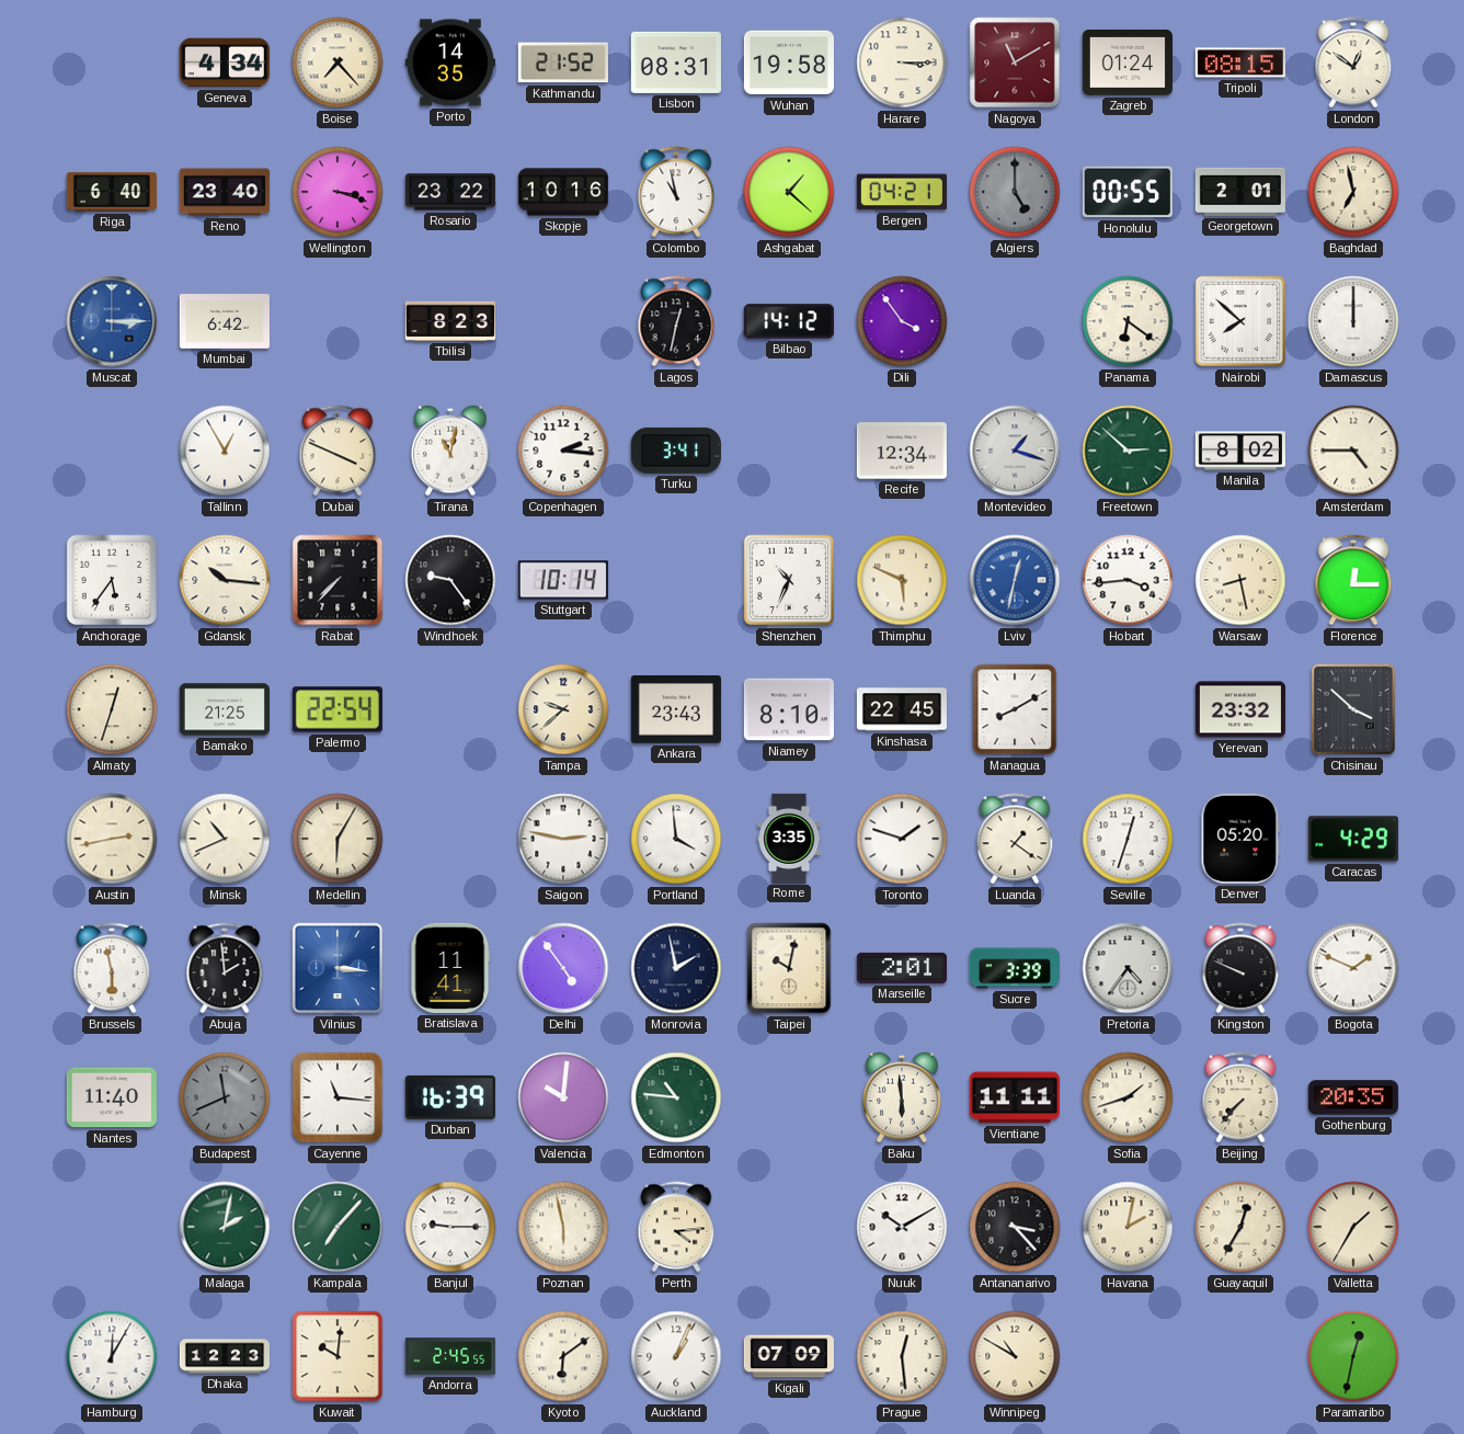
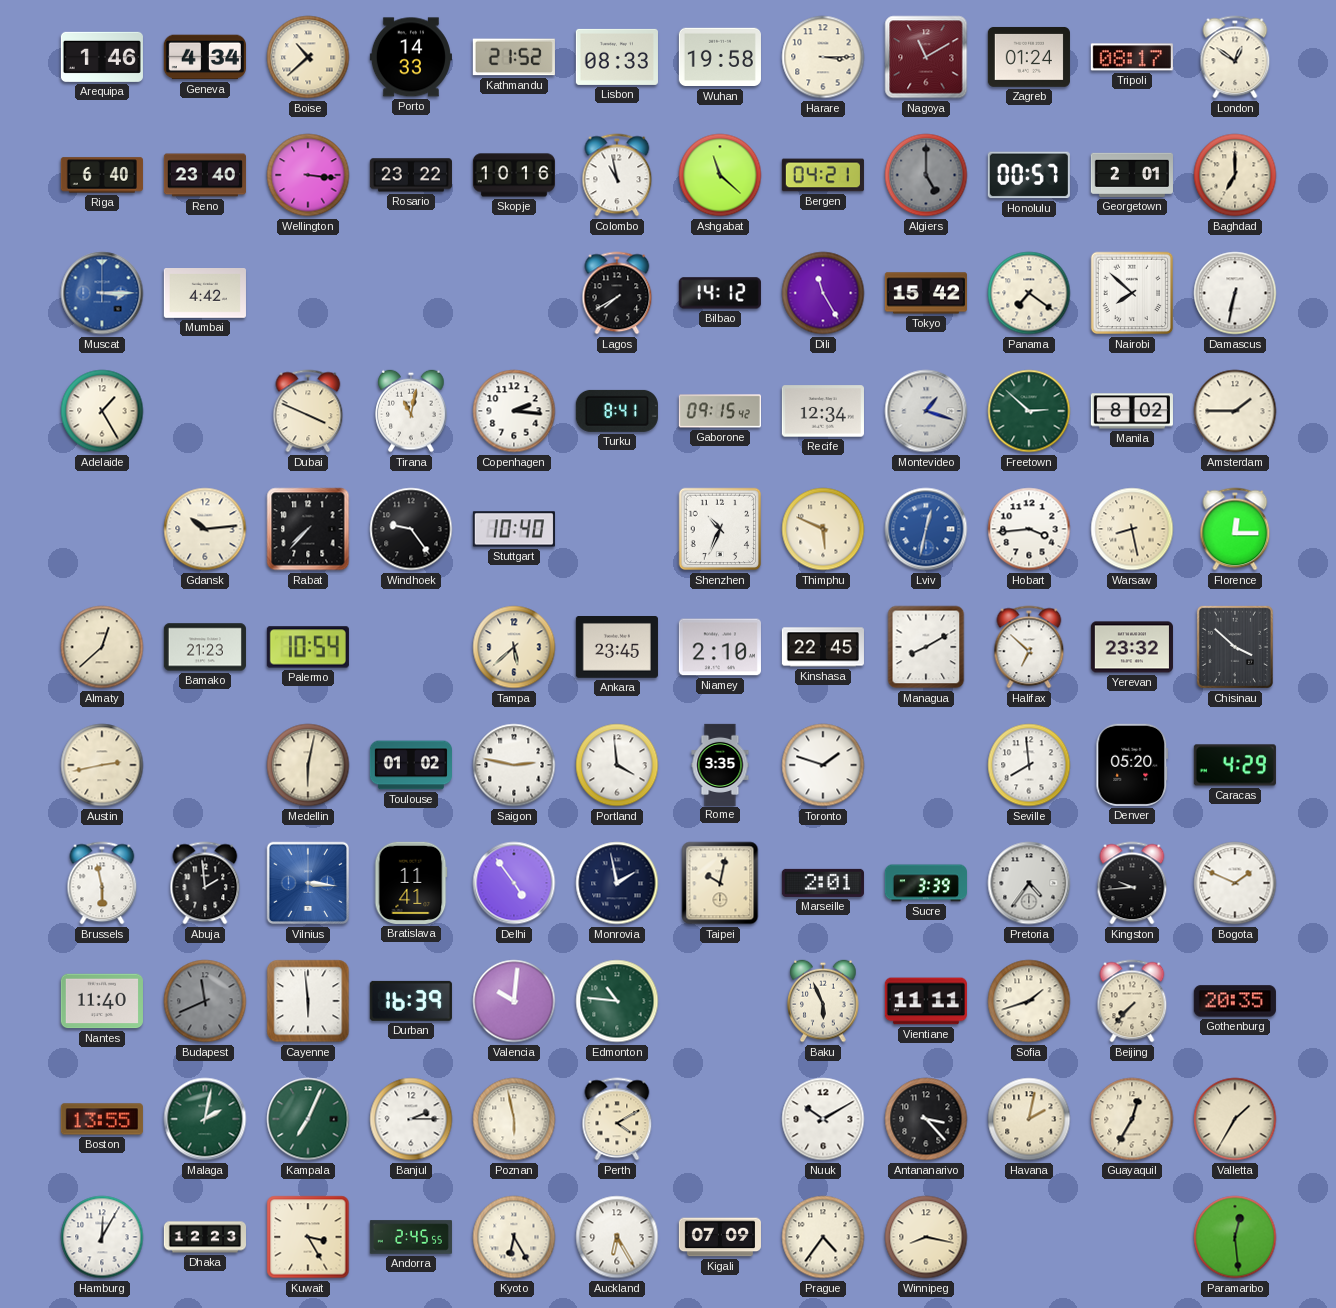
Arequipa: none -> 1:46
Boise: 7:23 -> 10:38
Porto: 14:35 -> 14:33
Lisbon: 08:31 -> 08:33
Tripoli: 08:15 -> 08:17
Wellington: 3:18 -> 3:16
Ashgabat: 1:22 -> 11:22
Honolulu: 00:55 -> 00:57
Baghdad: 6:58 -> 7:00
Mumbai: 6:42 -> 4:42
Tbilisi: 8:23 -> none
Lagos: 12:32 -> 7:40
Dili: 3:54 -> 11:25
Tokyo: none -> 15:42
Panama: 6:21 -> 7:21
Damascus: 12:00 -> 6:32
Adelaide: none -> 1:25
Tallinn: 12:55 -> none
Turku: 3:41 -> 8:41
Gaborone: none -> 09:15
Amsterdam: 4:45 -> 1:45
Anchorage: 5:36 -> none
Gdansk: 10:16 -> 10:14
Stuttgart: 10:14 -> 10:40
Almaty: 12:33 -> 12:38
Bamako: 21:25 -> 21:23
Palermo: 22:54 -> 10:54
Tampa: 9:38 -> 5:38
Ankara: 23:43 -> 23:45
Niamey: 8:10 -> 2:10
Halifax: none -> 6:52
Minsk: 10:41 -> none
Medellin: 6:05 -> 6:02
Toulouse: none -> 01:02
Luanda: 1:21 -> none
Seville: 12:33 -> 7:59
Kingston: 9:49 -> 9:44
Cayenne: 11:16 -> 5:59
Baku: 5:59 -> 5:56
Boston: none -> 13:55
Kampala: 7:07 -> 7:04
Banjul: 9:15 -> 2:15
Perth: 4:14 -> 4:10
Kuwait: 10:01 -> 3:25
Kyoto: 6:09 -> 6:25
Auckland: 1:04 -> 6:25
Prague: 12:29 -> 4:36
Winnipeg: 10:50 -> 8:17
Paramaribo: 12:32 -> 12:29
